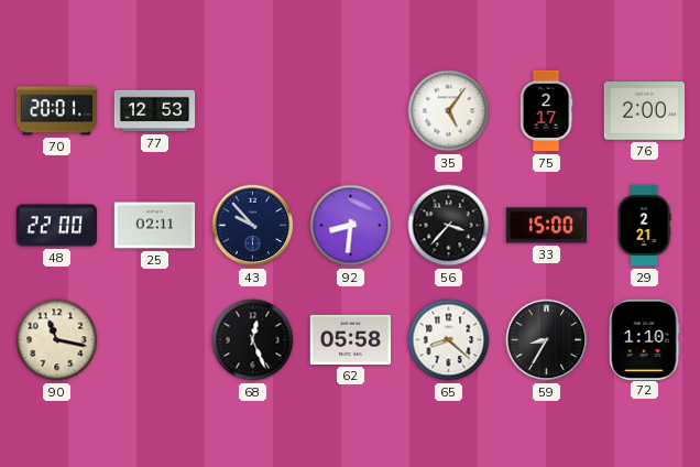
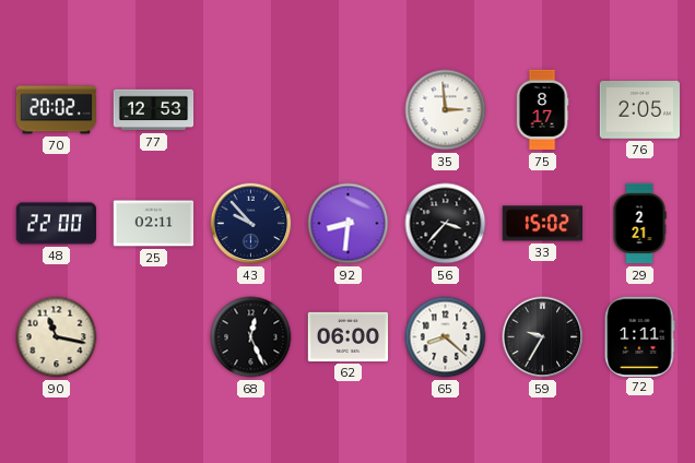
70: 20:01 -> 20:02
35: 5:06 -> 2:59
75: 2:17 -> 8:17
76: 2:00 -> 2:05
33: 15:00 -> 15:02
62: 05:58 -> 06:00
59: 8:35 -> 9:35
72: 1:10 -> 1:11
